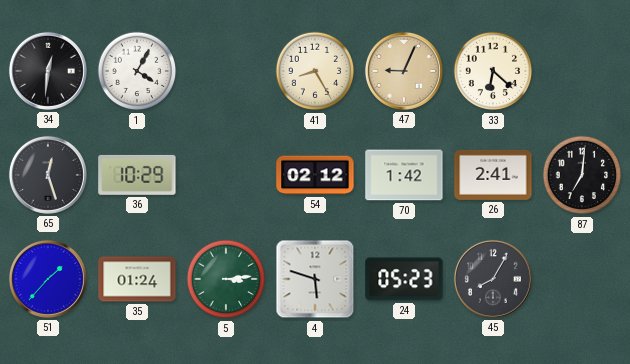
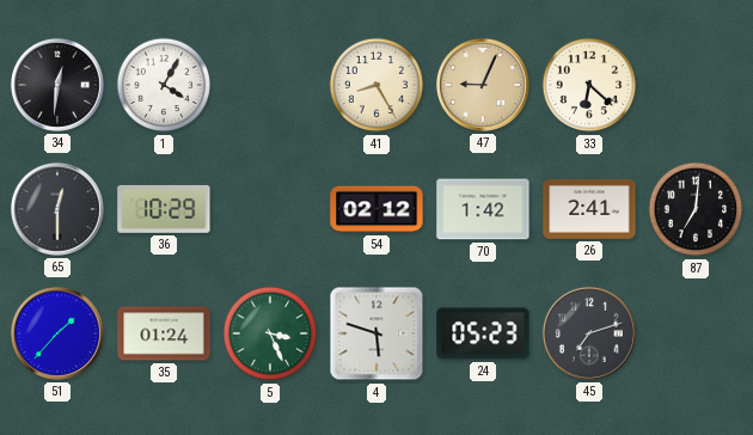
65: 12:27 -> 12:30
5: 3:14 -> 3:26
45: 8:05 -> 7:12
